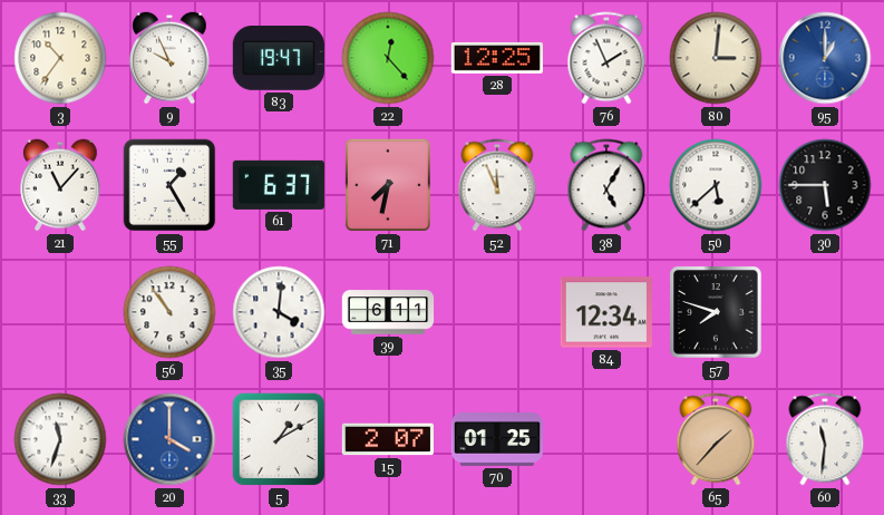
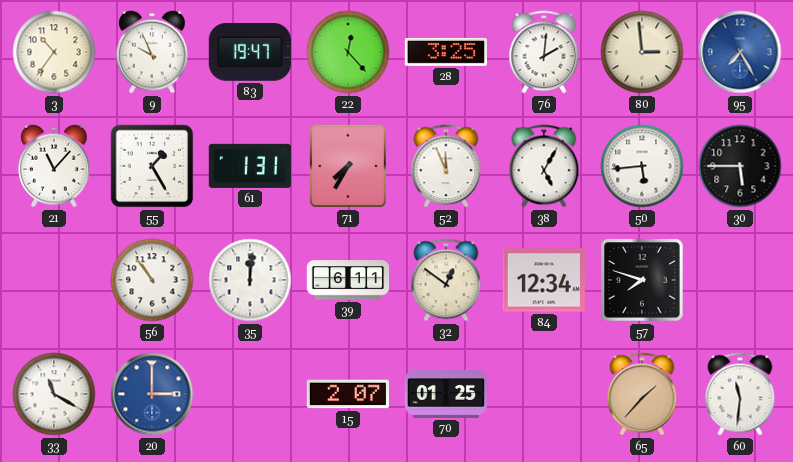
28: 12:25 -> 3:25
76: 1:56 -> 2:01
80: 3:01 -> 2:59
95: 1:00 -> 7:25
61: 6:37 -> 1:31
71: 7:32 -> 7:35
50: 5:38 -> 5:44
35: 4:01 -> 12:01
32: none -> 12:51
33: 11:33 -> 11:20
20: 4:00 -> 3:00
5: 1:10 -> none
